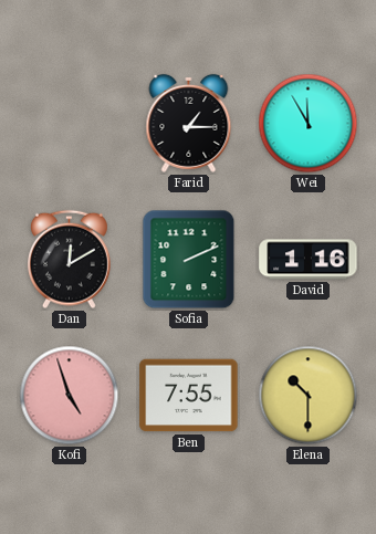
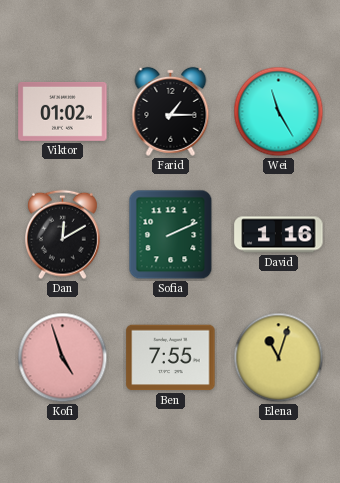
Viktor: none -> 01:02
Wei: 11:55 -> 11:25
Elena: 10:30 -> 11:03
